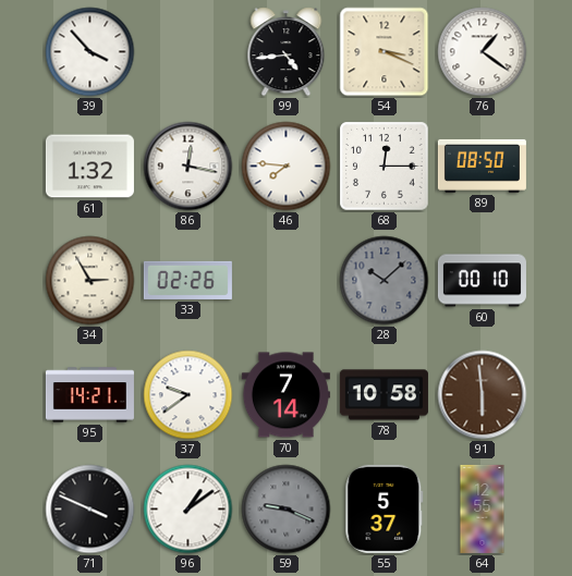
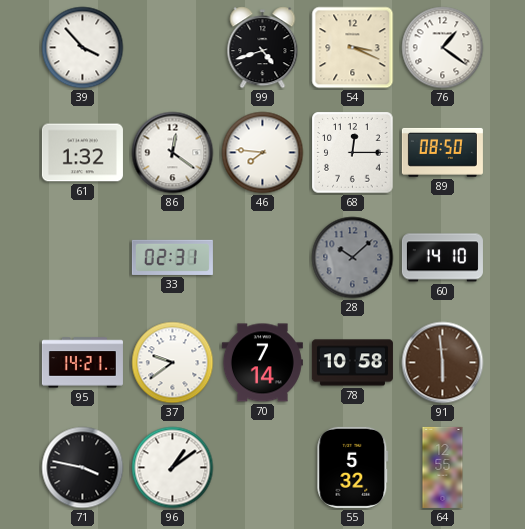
99: 4:44 -> 4:42
86: 12:17 -> 12:21
34: 2:55 -> none
33: 02:26 -> 02:31
60: 00:10 -> 14:10
71: 3:49 -> 3:47
59: 9:19 -> none
55: 5:37 -> 5:32
